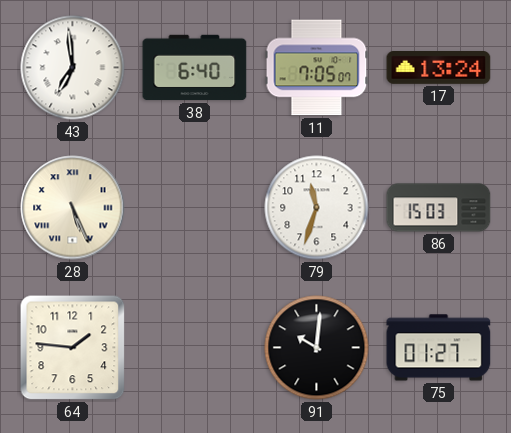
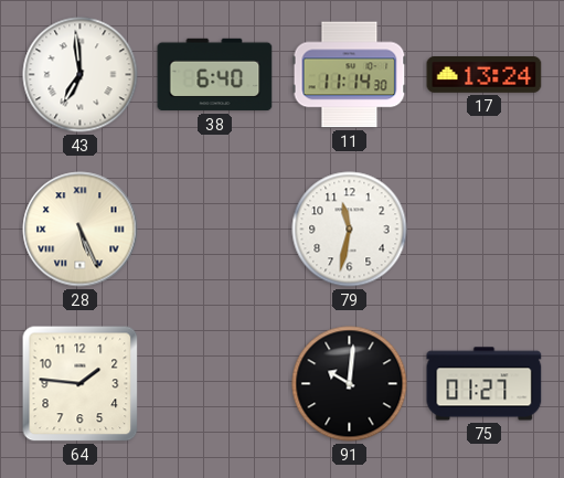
11: 7:05 -> 11:14
79: 11:33 -> 11:32
86: 15:03 -> none
